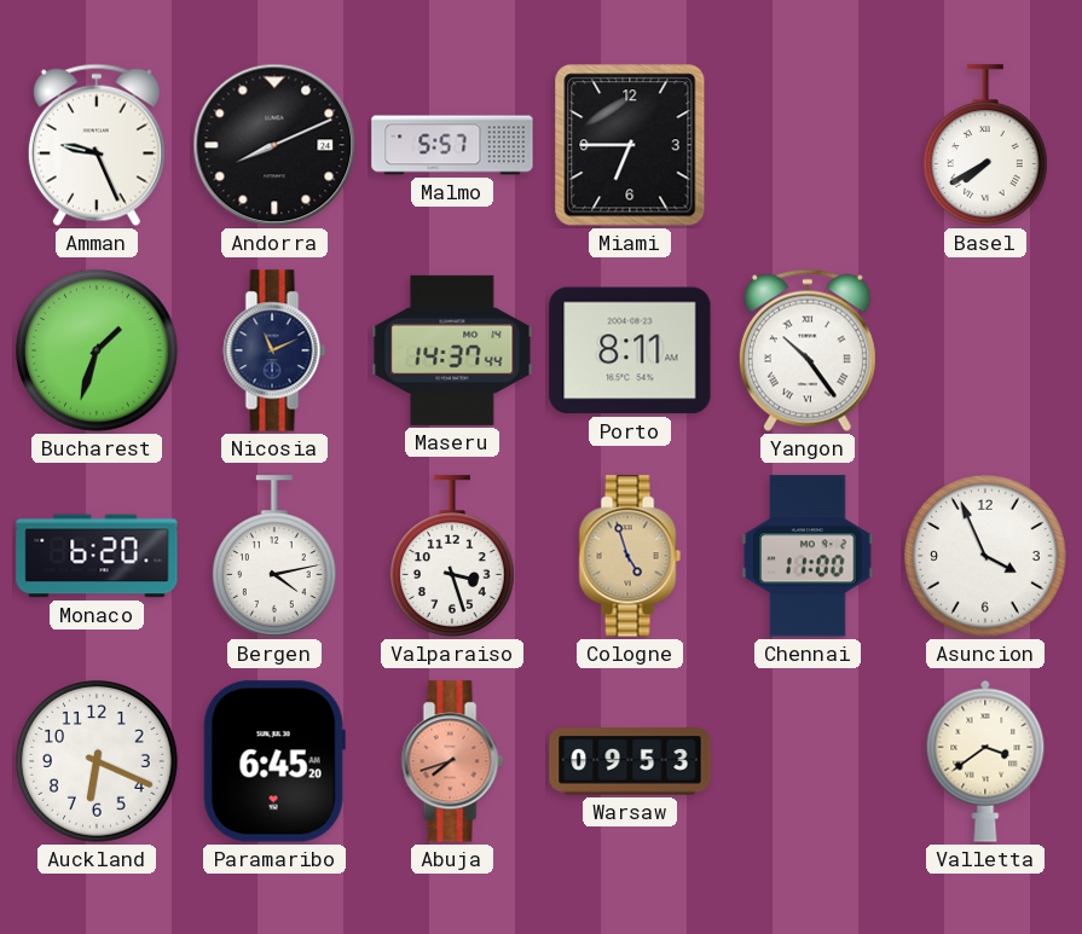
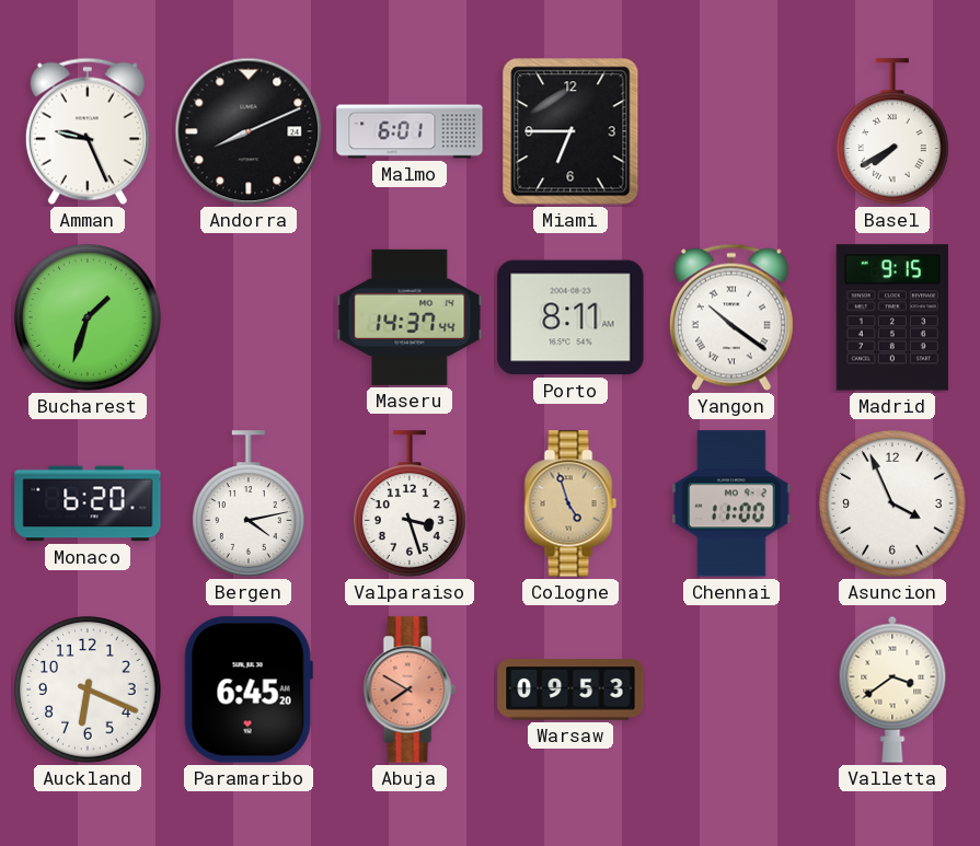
Malmo: 5:57 -> 6:01
Nicosia: 11:11 -> none
Yangon: 10:24 -> 10:21
Madrid: none -> 9:15
Abuja: 7:42 -> 7:50
